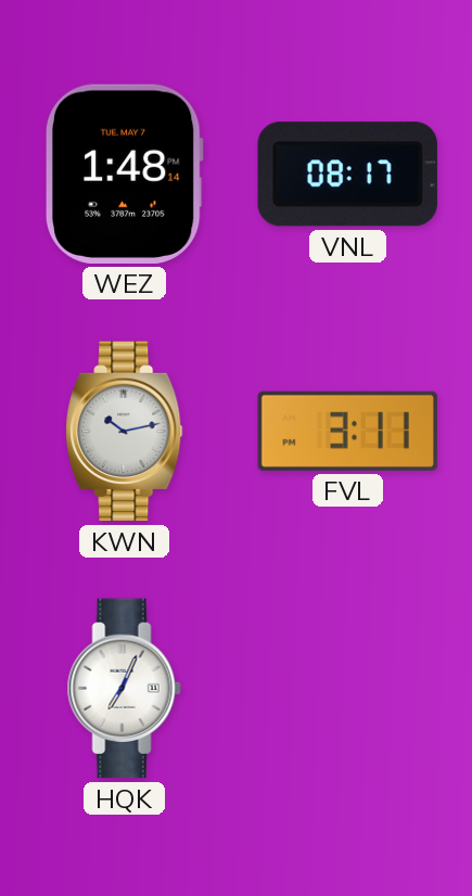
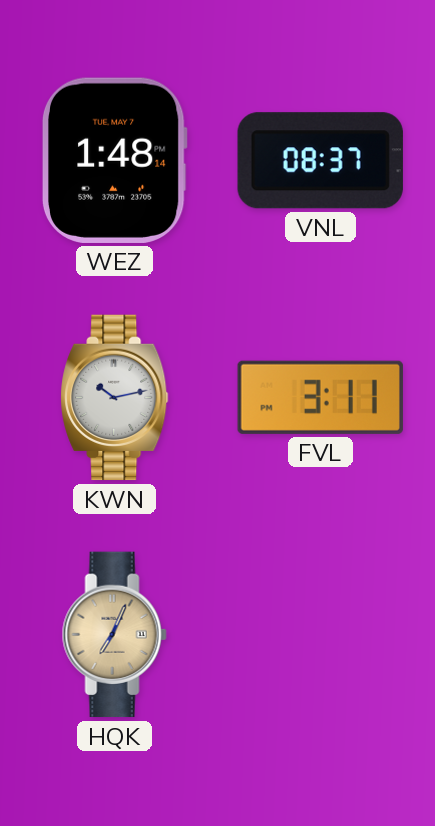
VNL: 08:17 -> 08:37
HQK dial: white -> champagne
